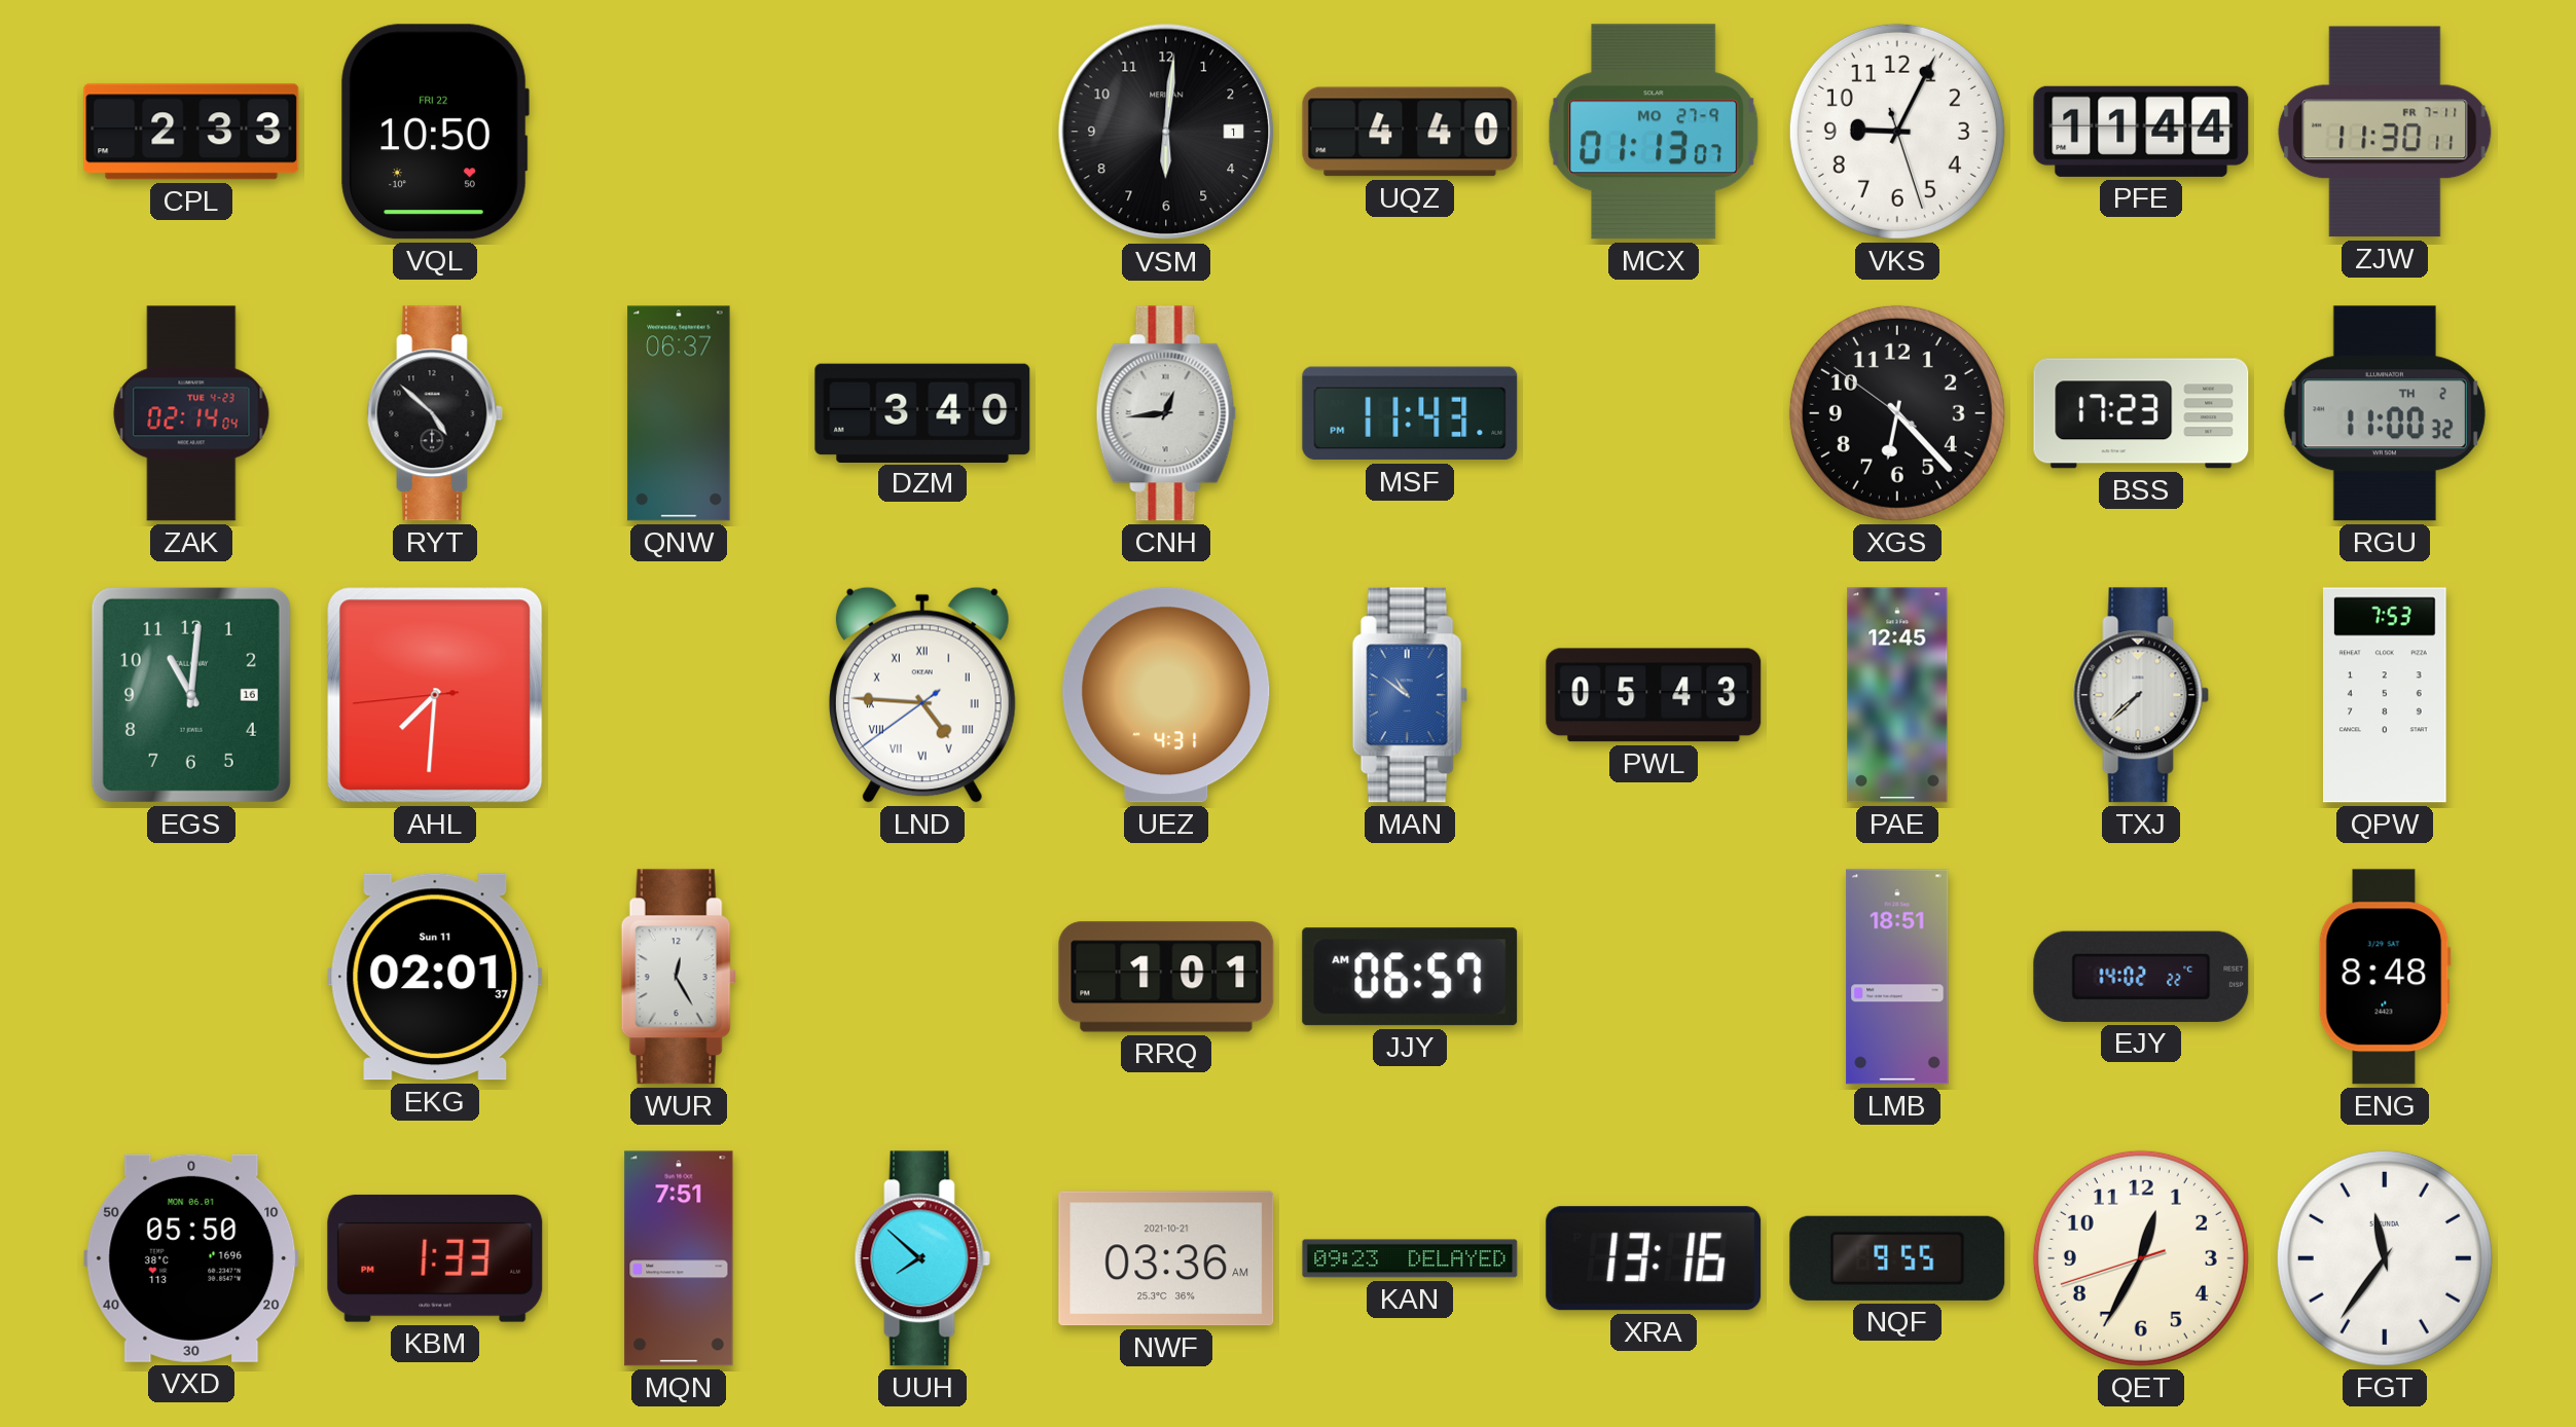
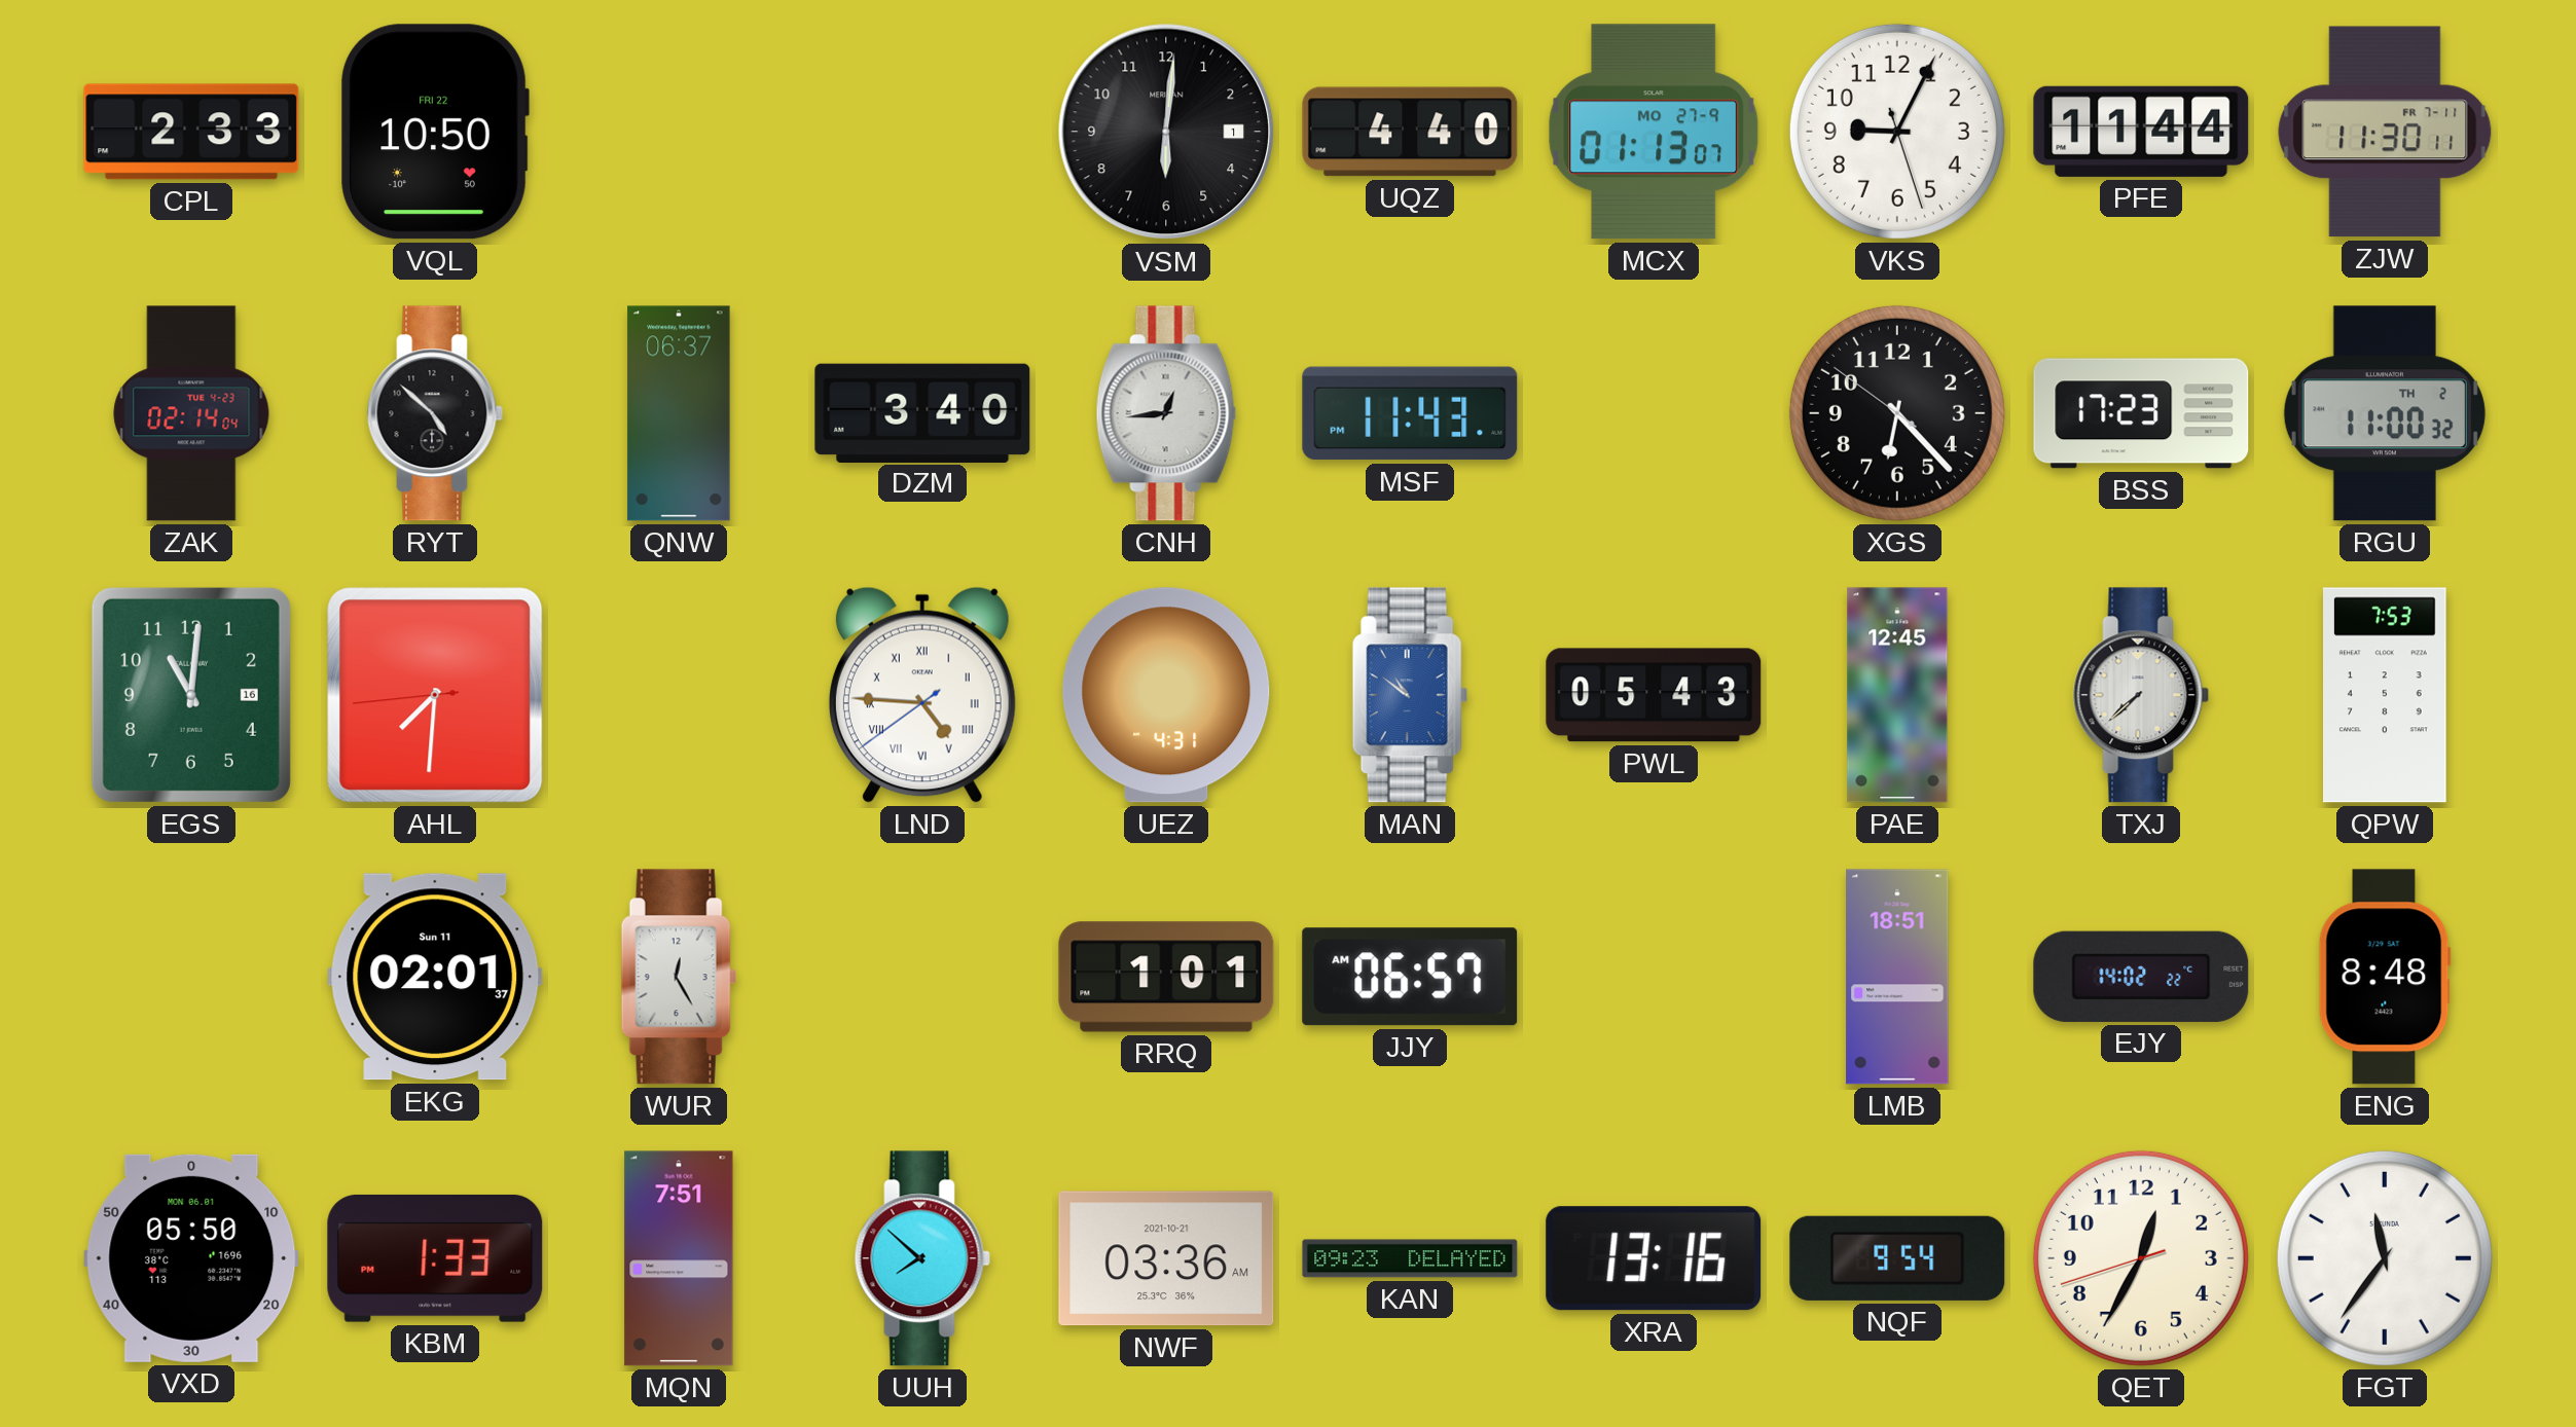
NQF: 9:55 -> 9:54
